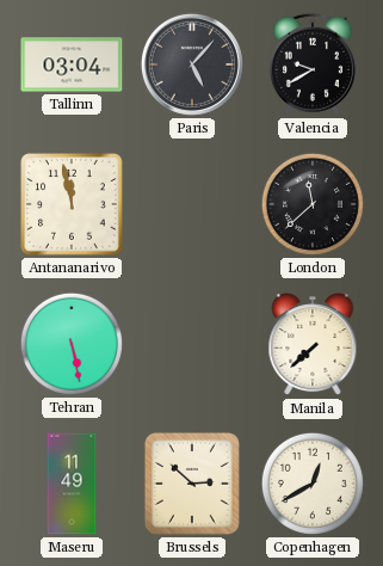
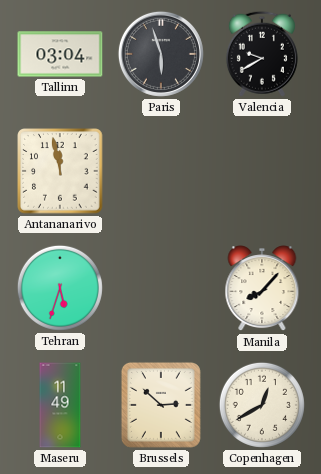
Paris: 5:07 -> 5:57
London: 11:38 -> none
Tehran: 5:28 -> 5:33
Manila: 7:38 -> 8:07
